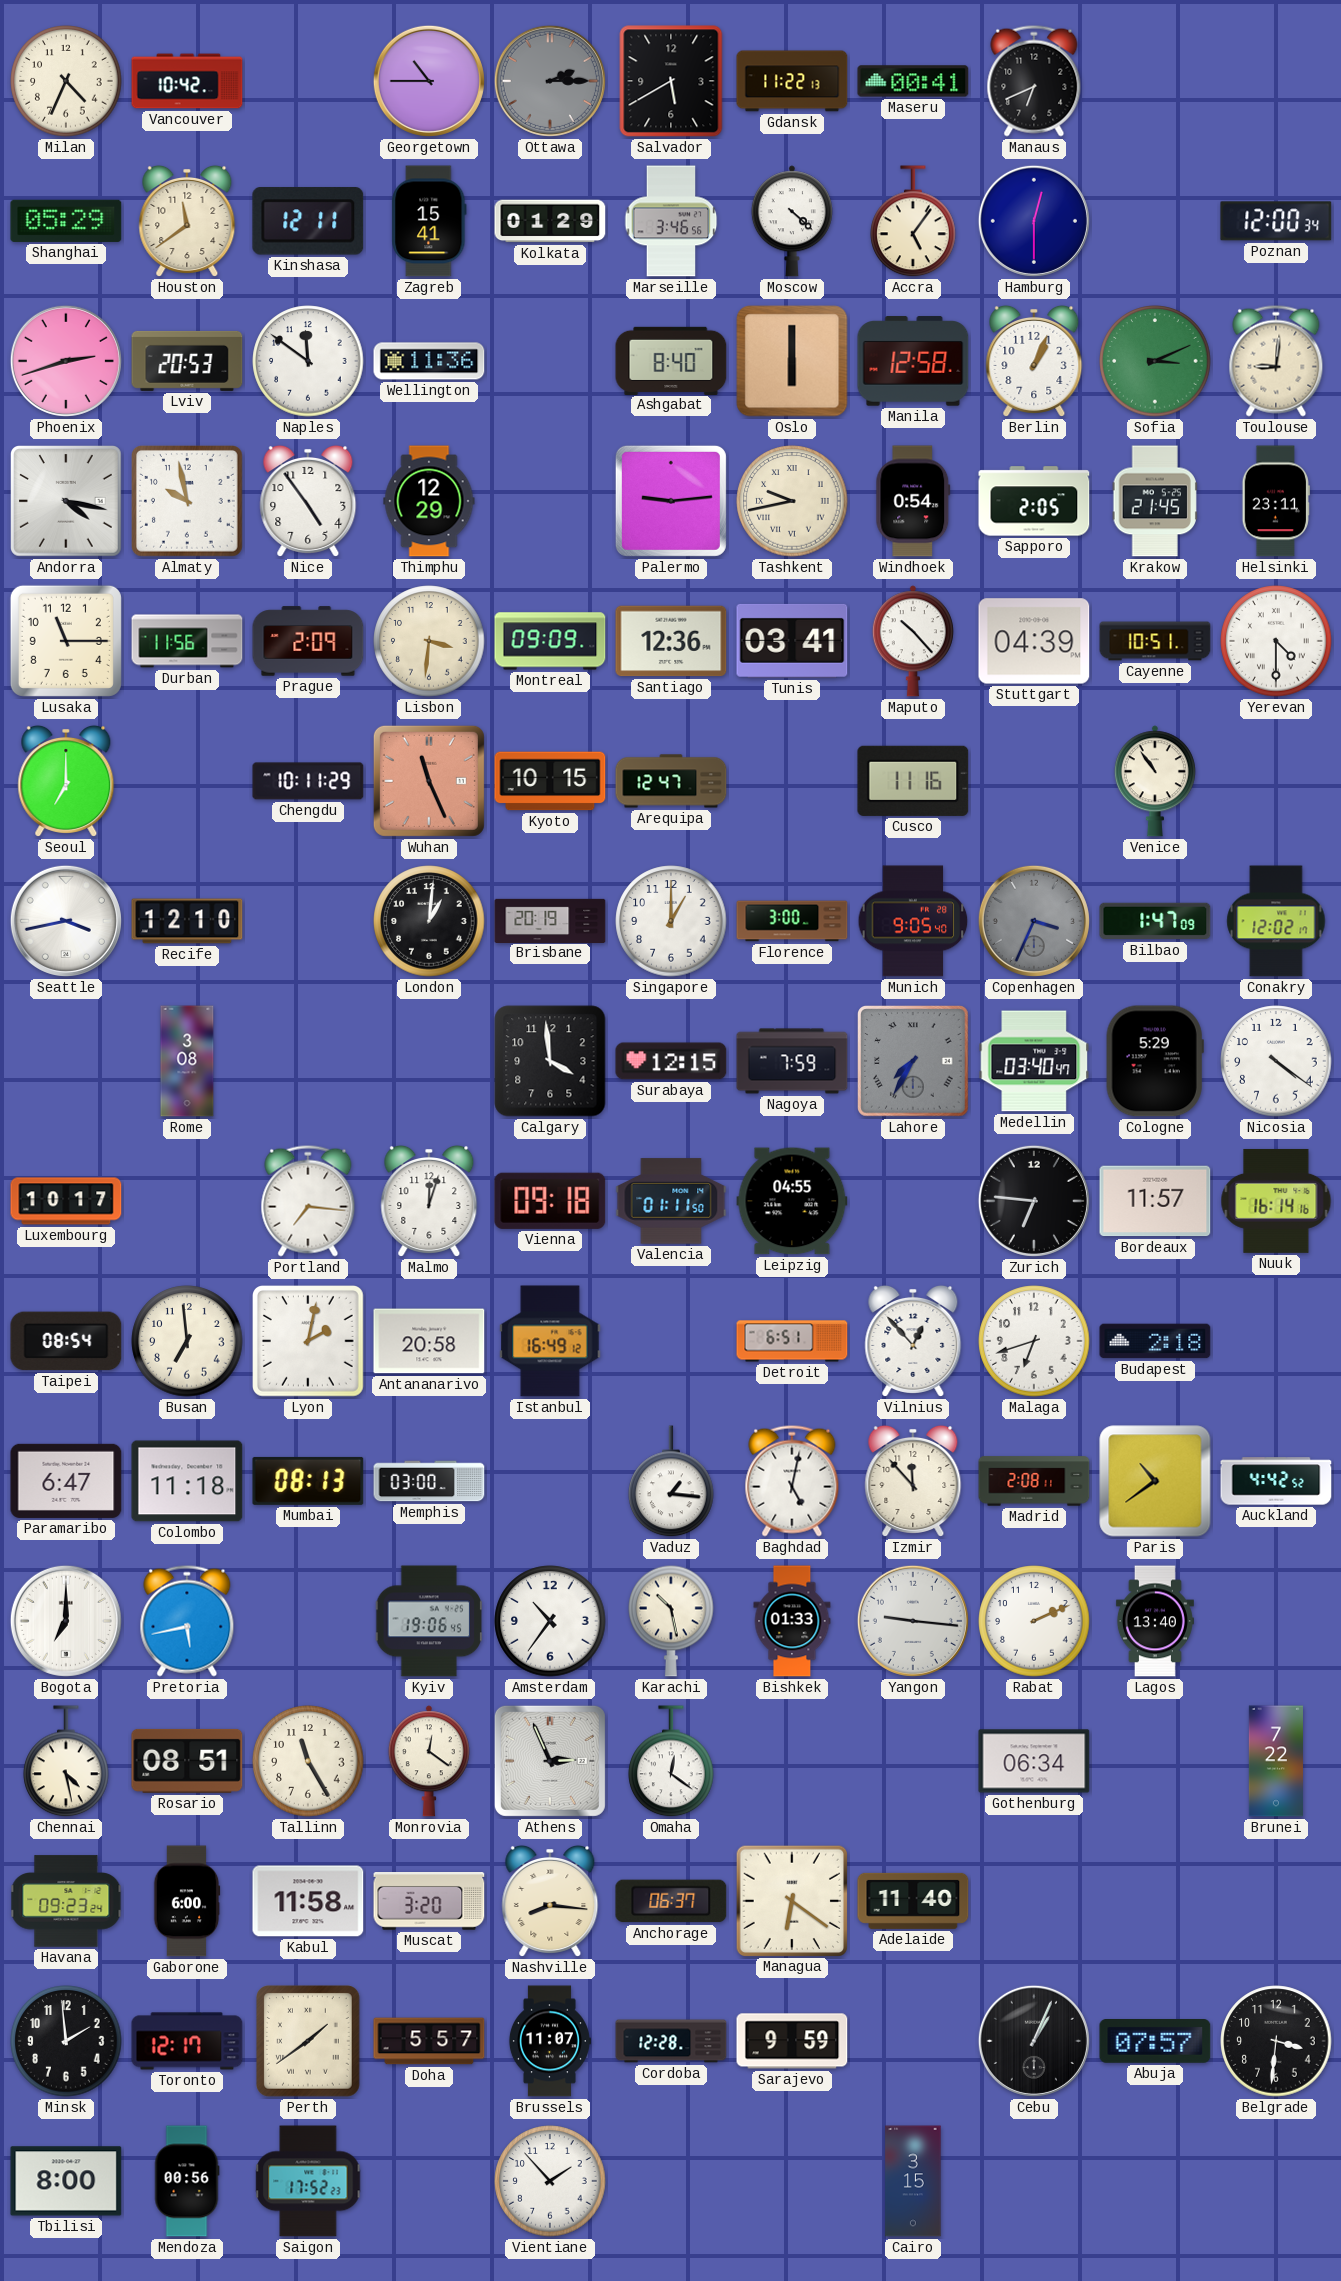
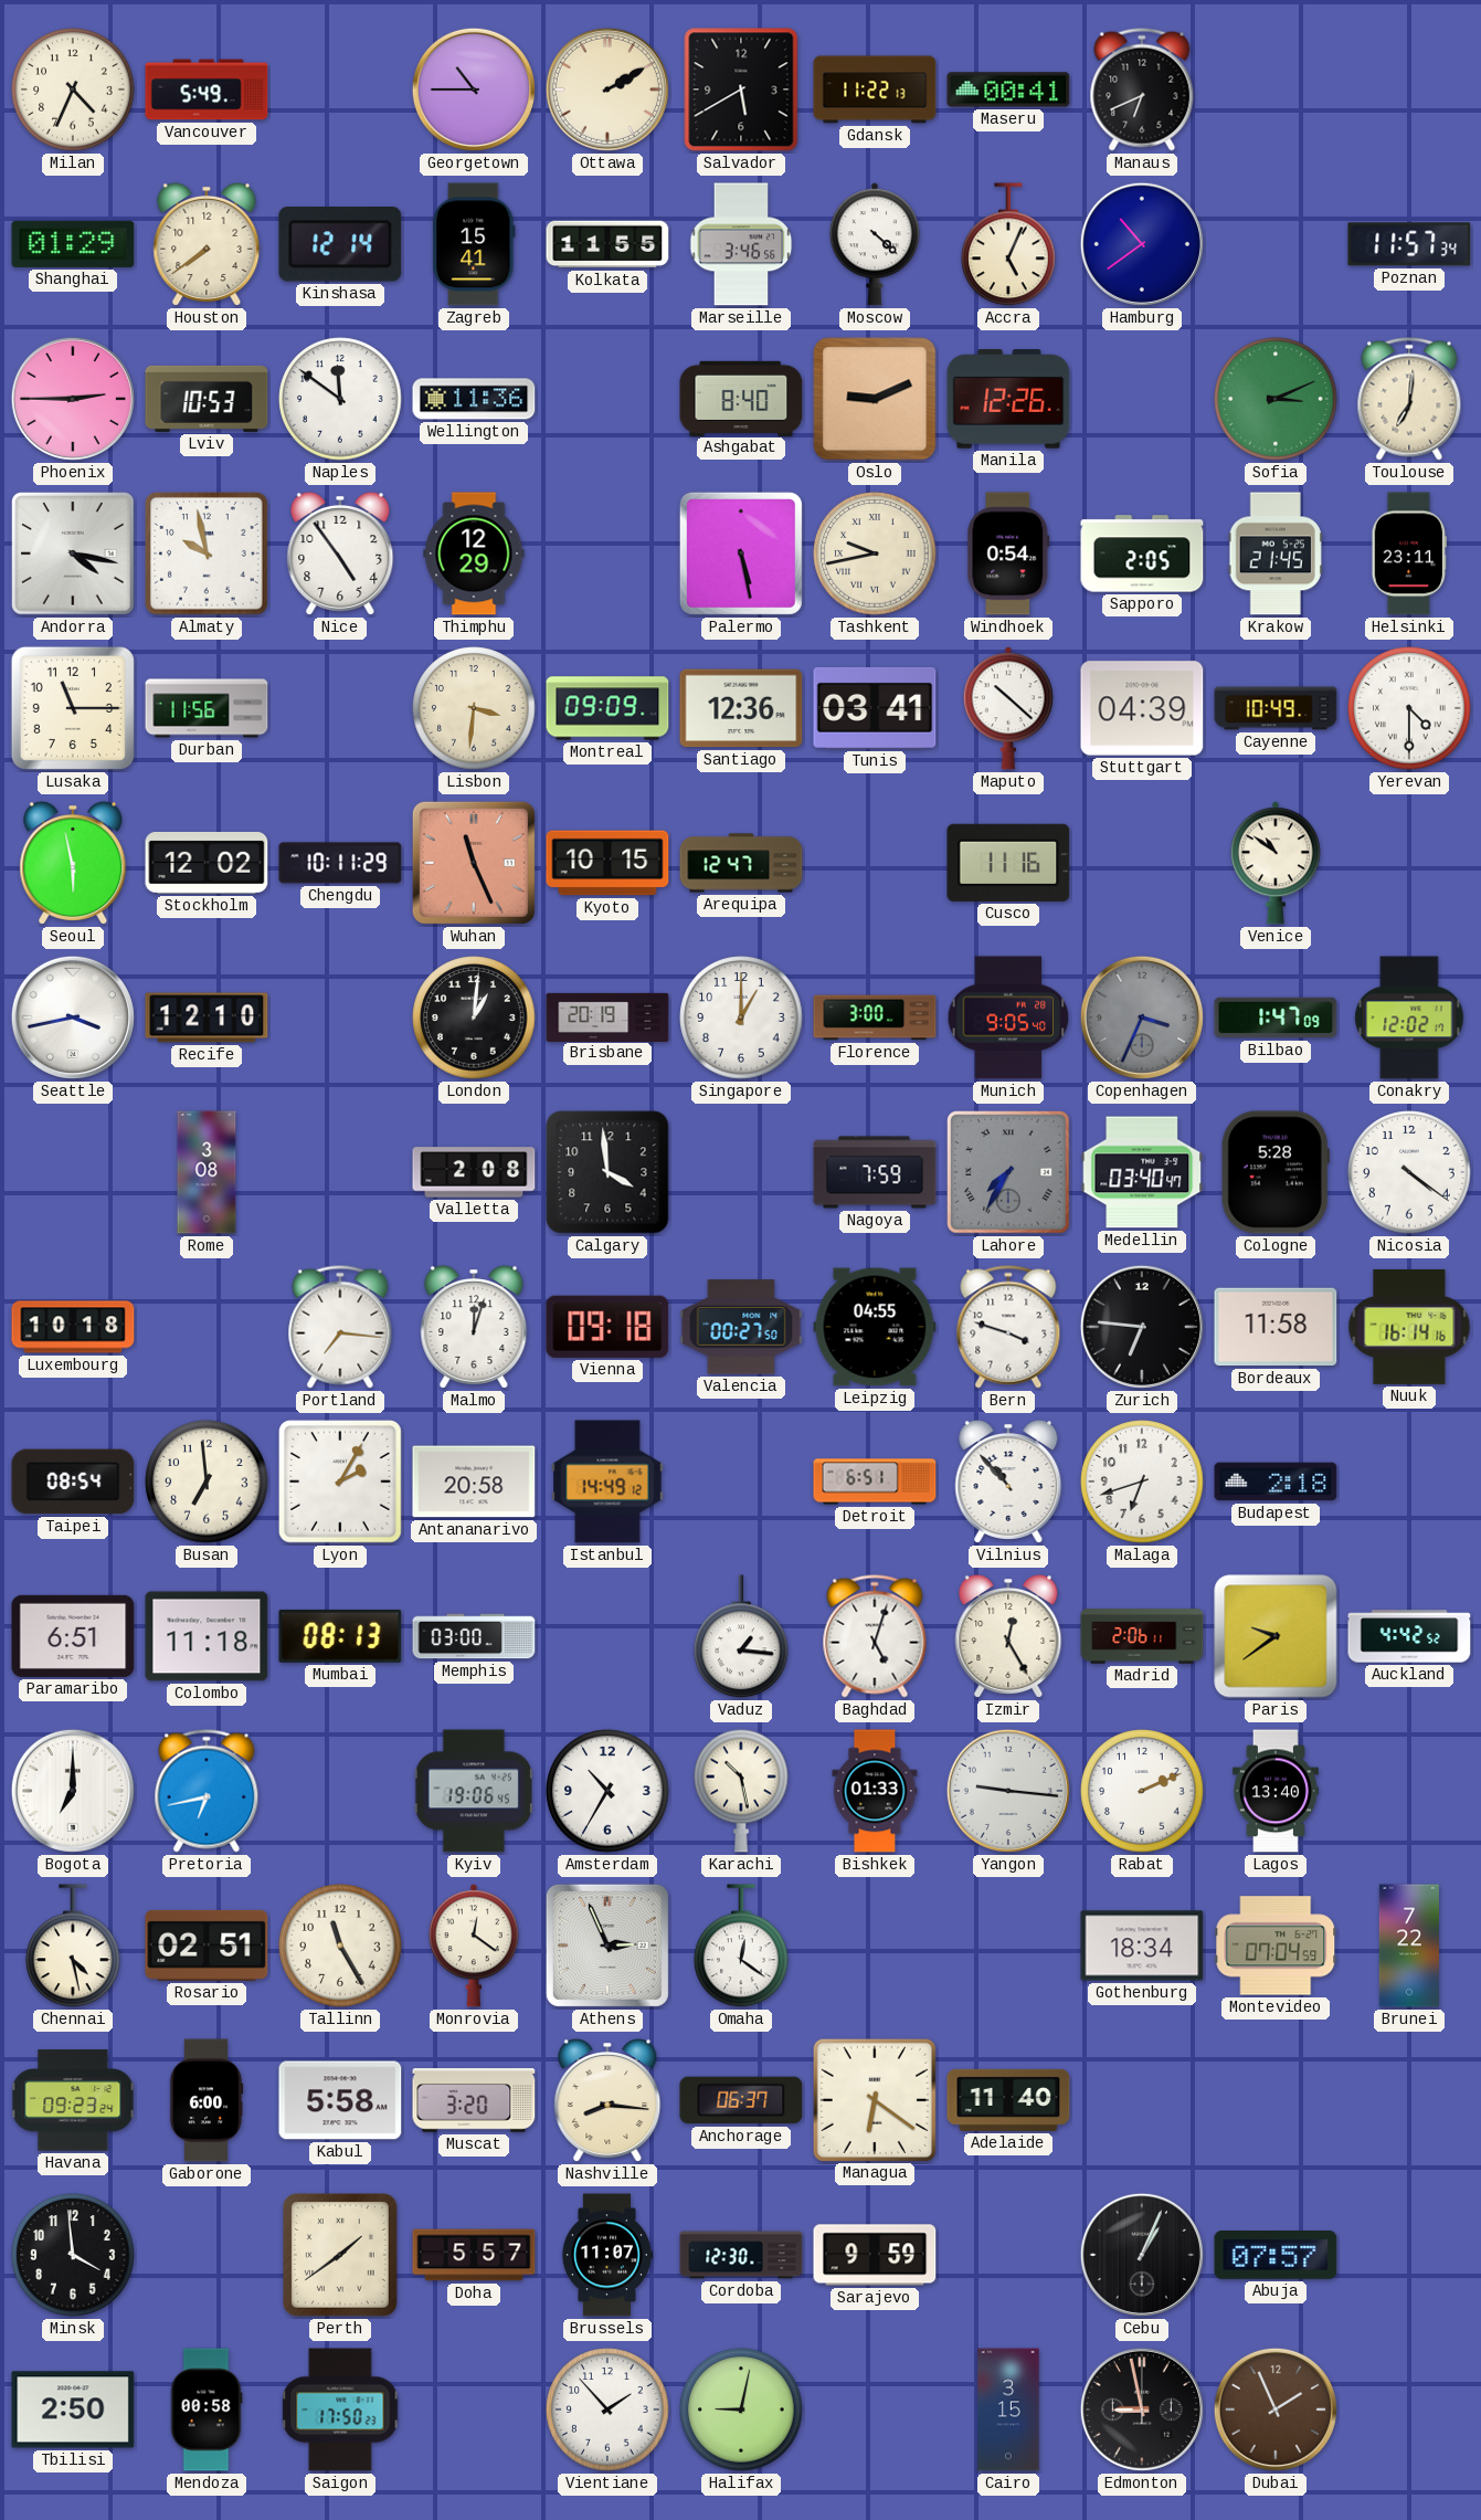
Vancouver: 10:42 -> 5:49
Ottawa: 2:15 -> 2:10
Ottawa dial: grey -> cream
Shanghai: 05:29 -> 01:29
Houston: 11:39 -> 7:39
Kinshasa: 12:11 -> 12:14
Kolkata: 01:29 -> 11:55
Accra: 5:06 -> 5:04
Hamburg: 12:30 -> 10:39
Poznan: 12:00 -> 11:57
Phoenix: 2:42 -> 2:45
Lviv: 20:53 -> 10:53
Oslo: 6:00 -> 9:11
Manila: 12:58 -> 12:26
Berlin: 1:04 -> none
Toulouse: 9:01 -> 7:01
Palermo: 9:14 -> 5:28
Prague: 2:09 -> none
Maputo: 10:23 -> 10:22
Cayenne: 10:51 -> 10:49
Seoul: 7:00 -> 5:58
Stockholm: none -> 12:02
Venice: 10:54 -> 10:51
Valletta: none -> 2:08
Surabaya: 12:15 -> none
Cologne: 5:29 -> 5:28
Luxembourg: 10:17 -> 10:18
Valencia: 01:11 -> 00:27
Bern: none -> 3:48
Bordeaux: 11:57 -> 11:58
Lyon: 2:02 -> 2:05
Istanbul: 16:49 -> 14:49
Vilnius: 12:53 -> 10:53
Paramaribo: 6:47 -> 6:51
Baghdad: 5:02 -> 5:03
Izmir: 11:53 -> 12:25
Madrid: 2:08 -> 2:06
Paris: 10:39 -> 9:39
Pretoria: 5:43 -> 6:43
Amsterdam: 10:36 -> 10:35
Rosario: 08:51 -> 02:51
Gothenburg: 06:34 -> 18:34
Montevideo: none -> 07:04
Kabul: 11:58 -> 5:58
Minsk: 1:59 -> 3:59
Toronto: 12:17 -> none
Cordoba: 12:28 -> 12:30
Belgrade: 3:31 -> none
Tbilisi: 8:00 -> 2:50
Mendoza: 00:56 -> 00:58
Saigon: 17:52 -> 17:50
Halifax: none -> 9:02
Edmonton: none -> 8:58
Dubai: none -> 1:56
